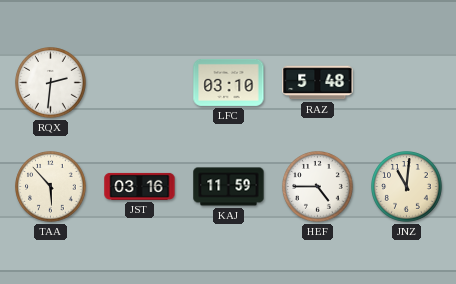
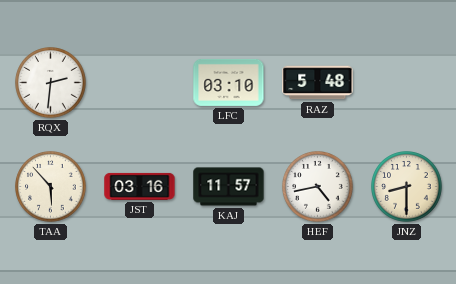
KAJ: 11:59 -> 11:57
HEF: 4:45 -> 4:43
JNZ: 11:01 -> 8:30
